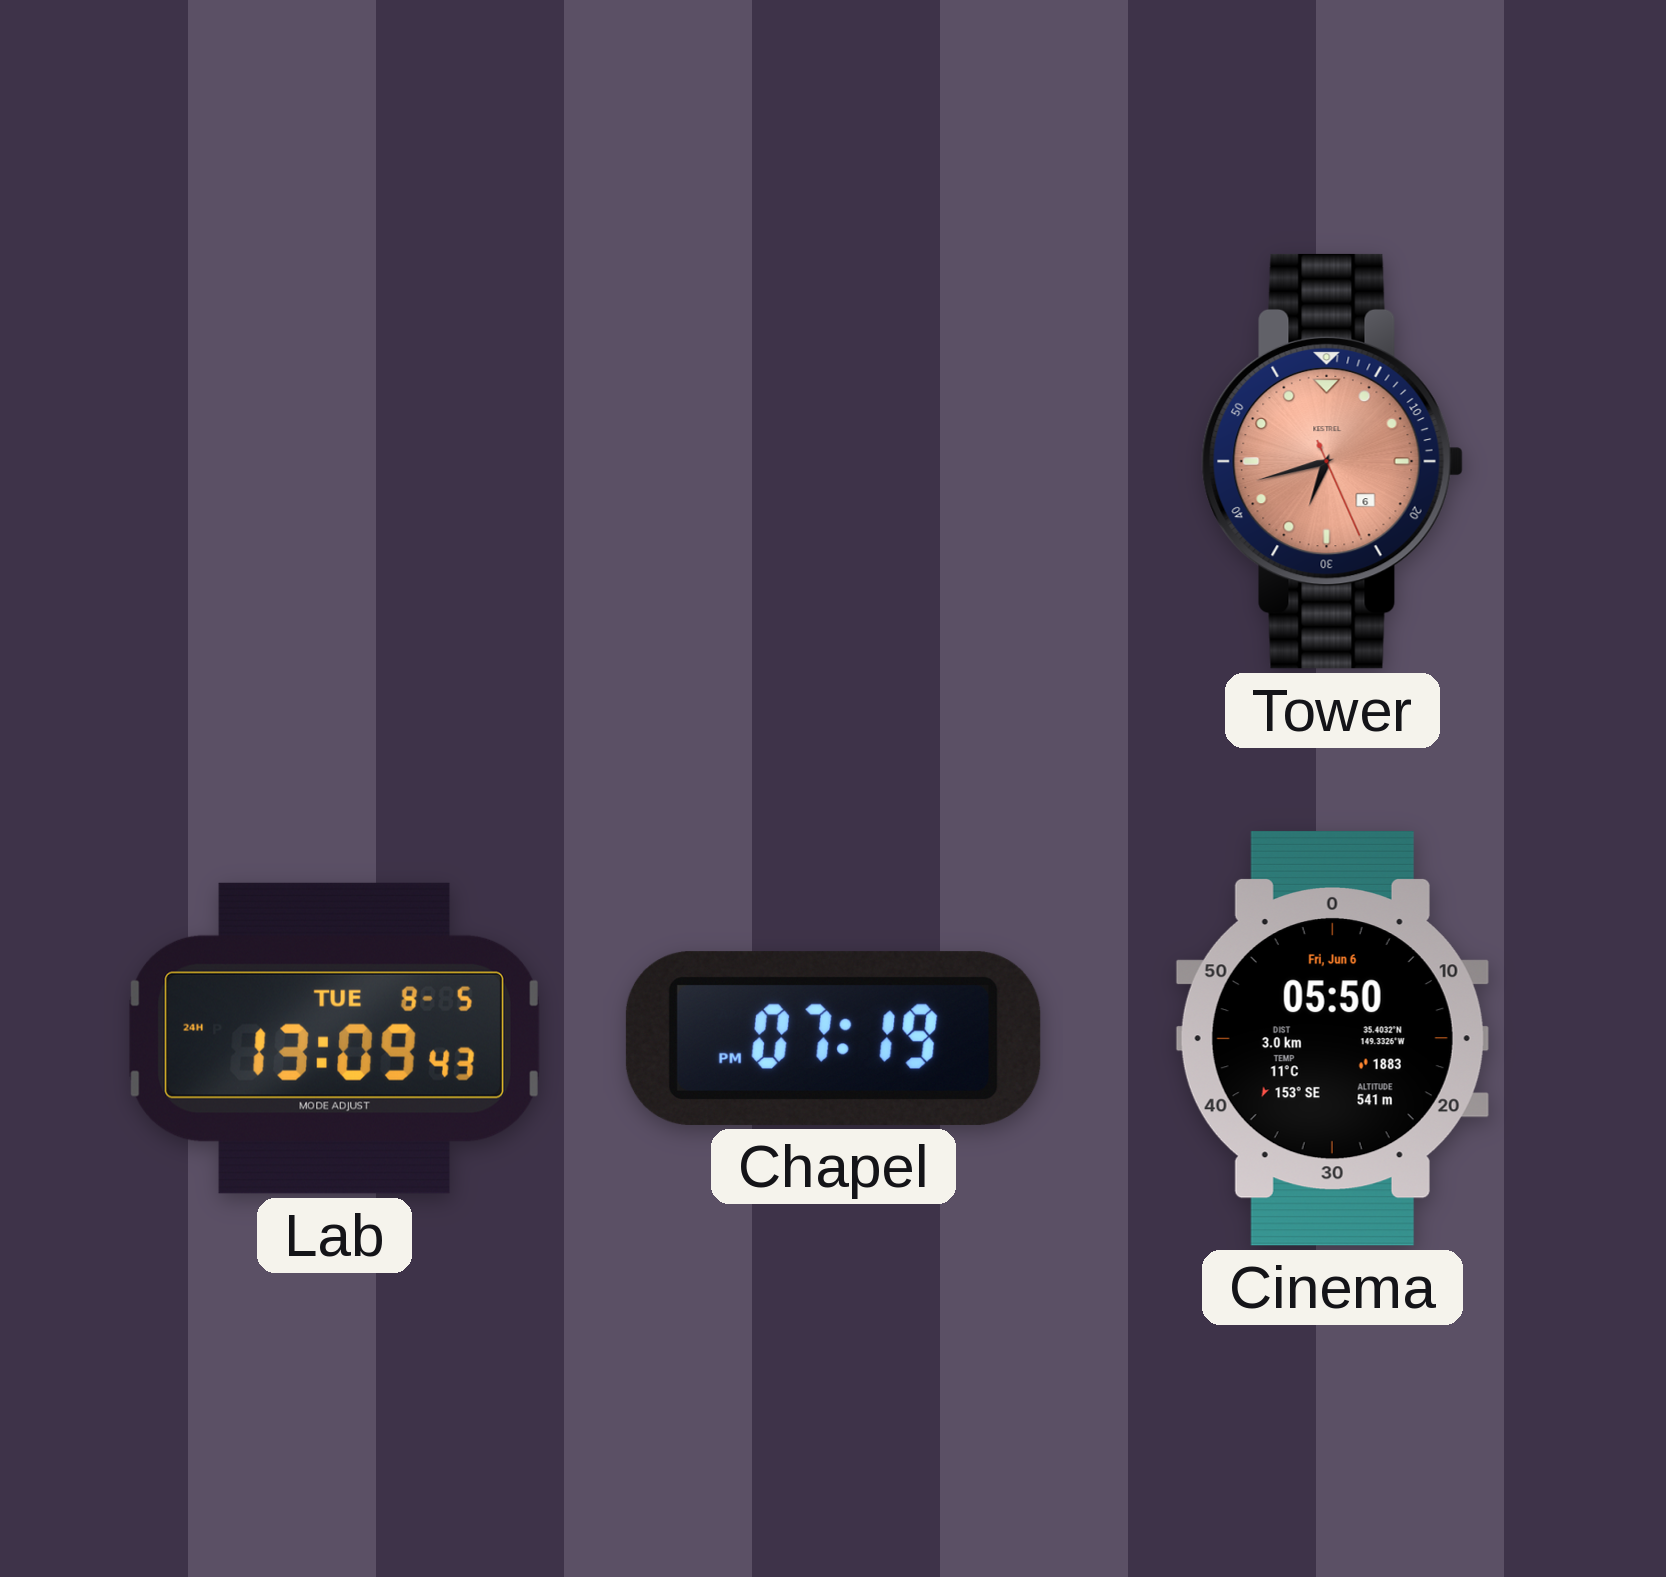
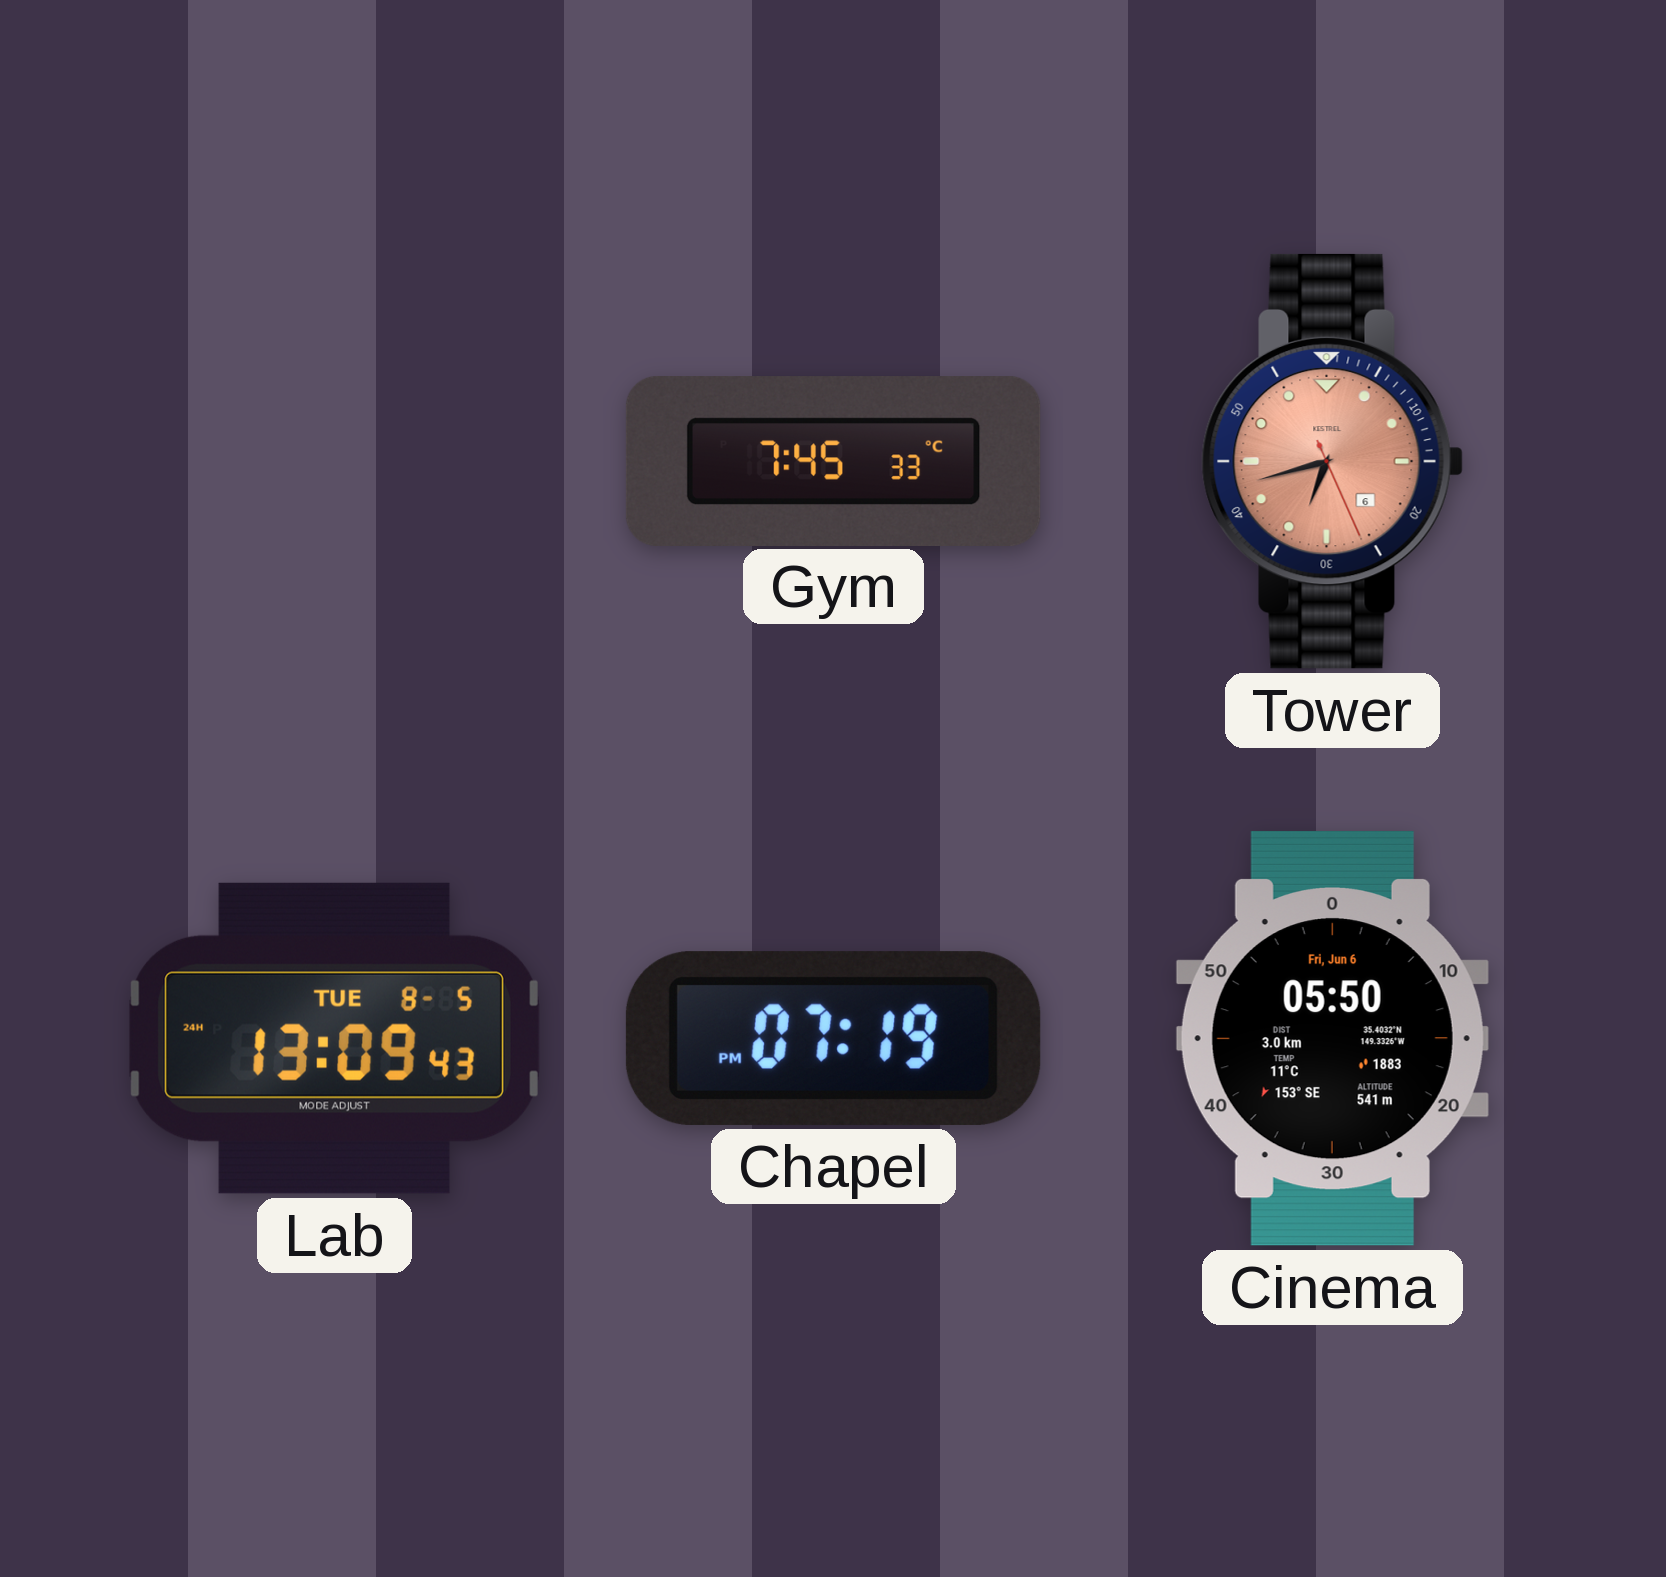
Gym: none -> 7:45
